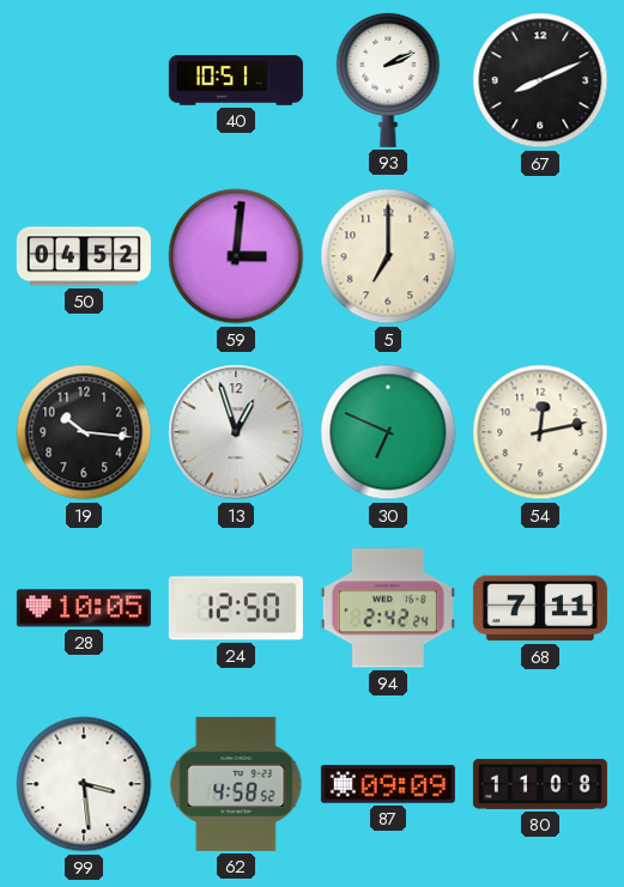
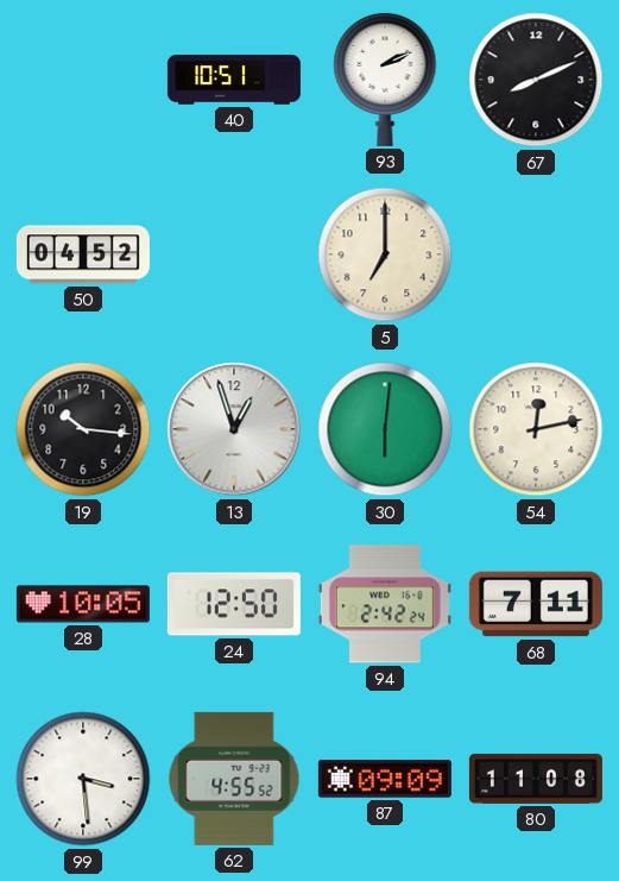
59: 3:01 -> none
30: 6:49 -> 6:01
62: 4:58 -> 4:55
